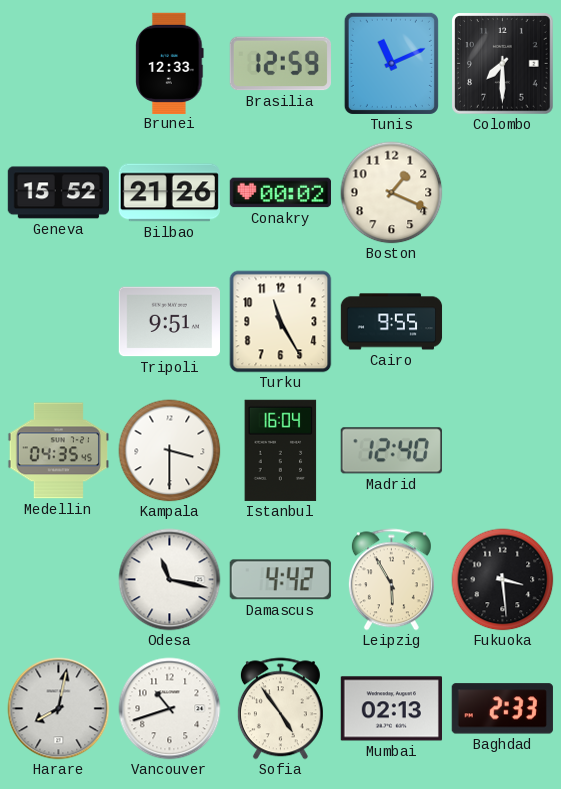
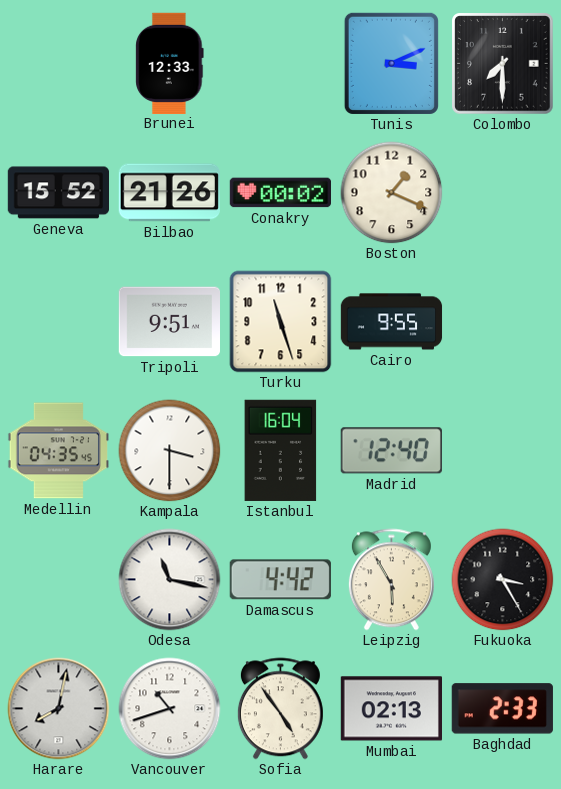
Brasilia: 12:59 -> none
Tunis: 11:11 -> 3:11
Turku: 11:25 -> 11:27
Fukuoka: 3:29 -> 3:25
